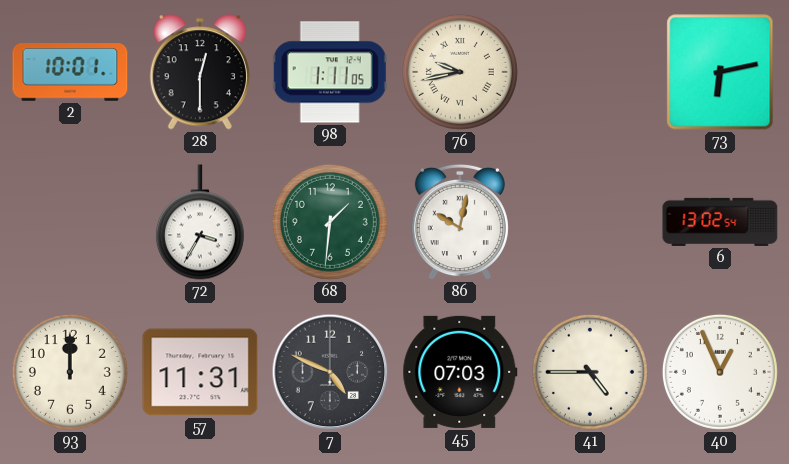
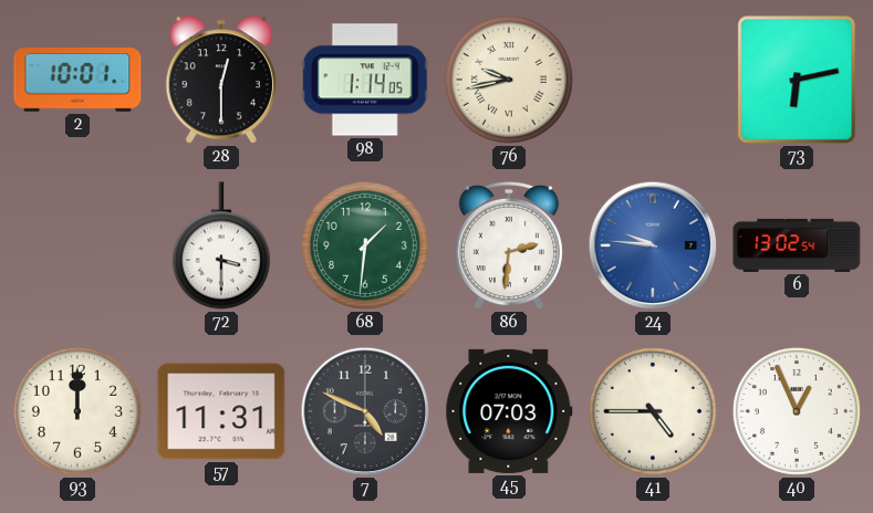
98: 1:11 -> 1:14
72: 3:35 -> 3:30
86: 10:02 -> 2:31
24: none -> 9:46
